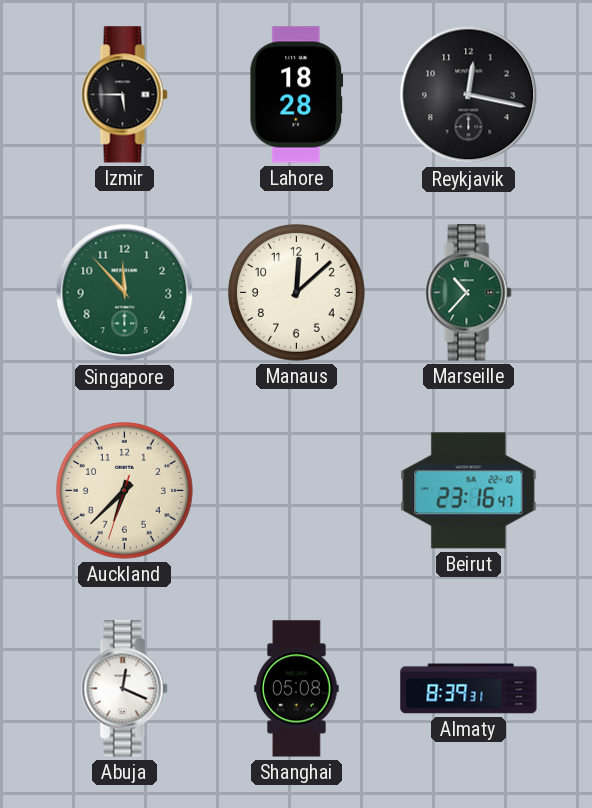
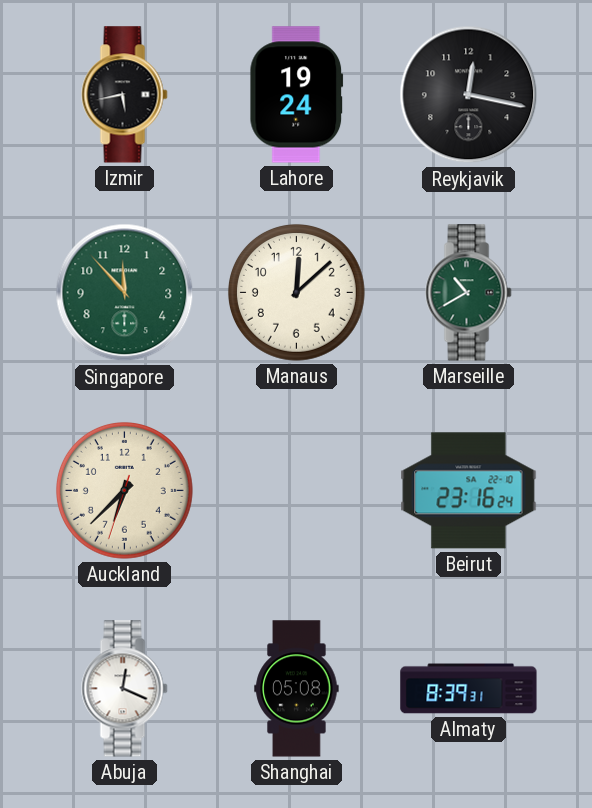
Izmir: 5:45 -> 5:43
Lahore: 18:28 -> 19:24
Marseille: 10:37 -> 10:40
Beirut: 23:16:47 -> 23:16:24
